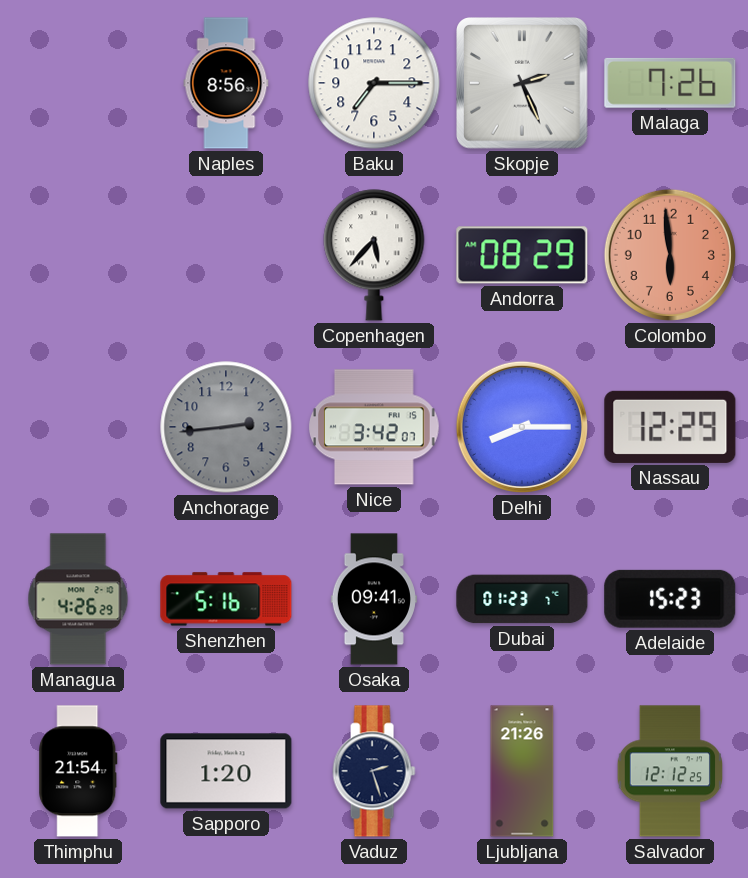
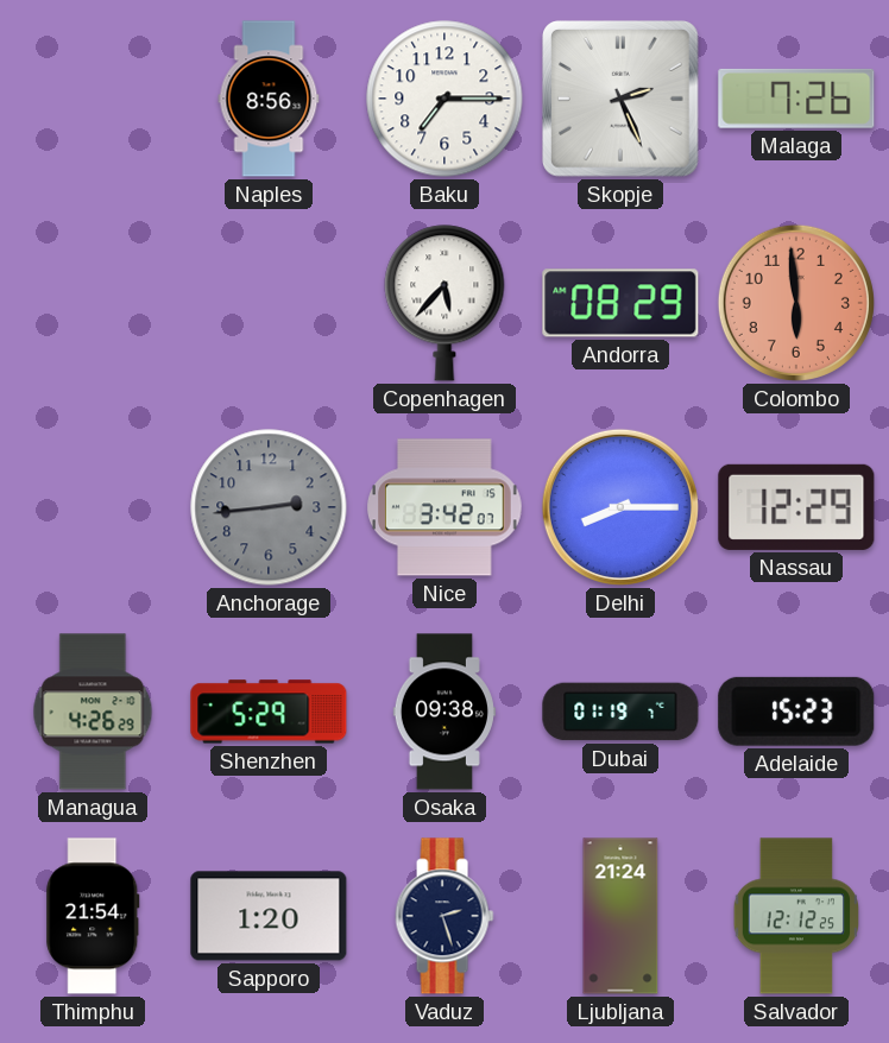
Shenzhen: 5:16 -> 5:29
Osaka: 09:41 -> 09:38
Dubai: 01:23 -> 01:19
Ljubljana: 21:26 -> 21:24
